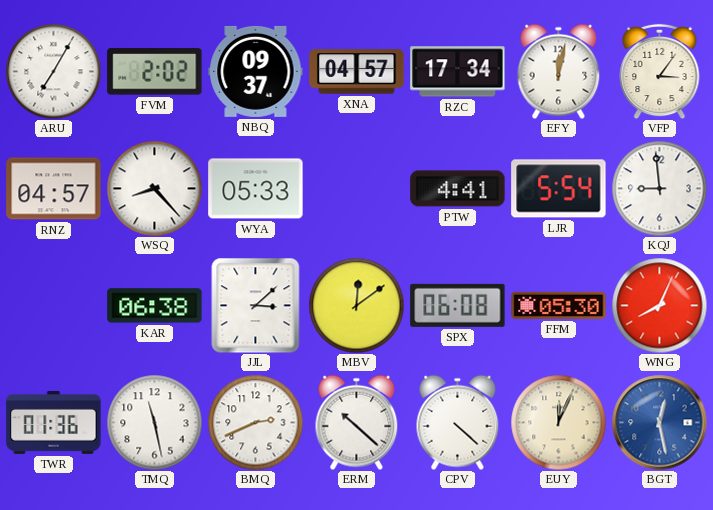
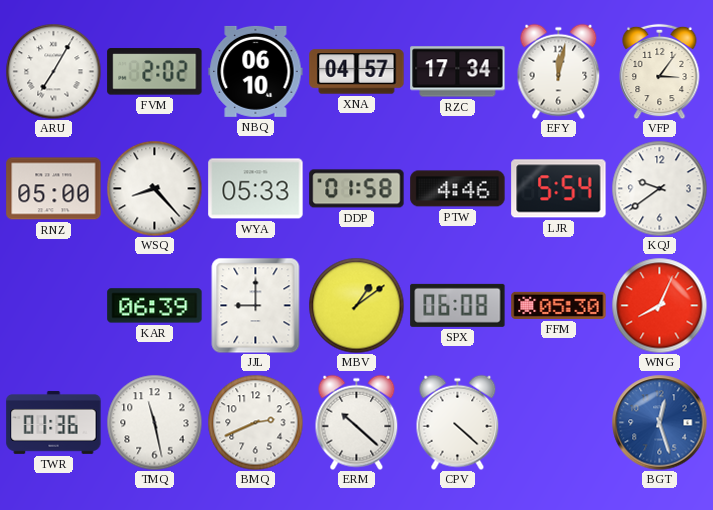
NBQ: 09:37 -> 06:10
RNZ: 04:57 -> 05:00
DDP: none -> 01:58
PTW: 4:41 -> 4:46
KQJ: 8:59 -> 9:39
KAR: 06:38 -> 06:39
JJL: 3:08 -> 9:00
MBV: 12:09 -> 1:09
EUY: 12:04 -> none
BGT: 12:28 -> 12:27
